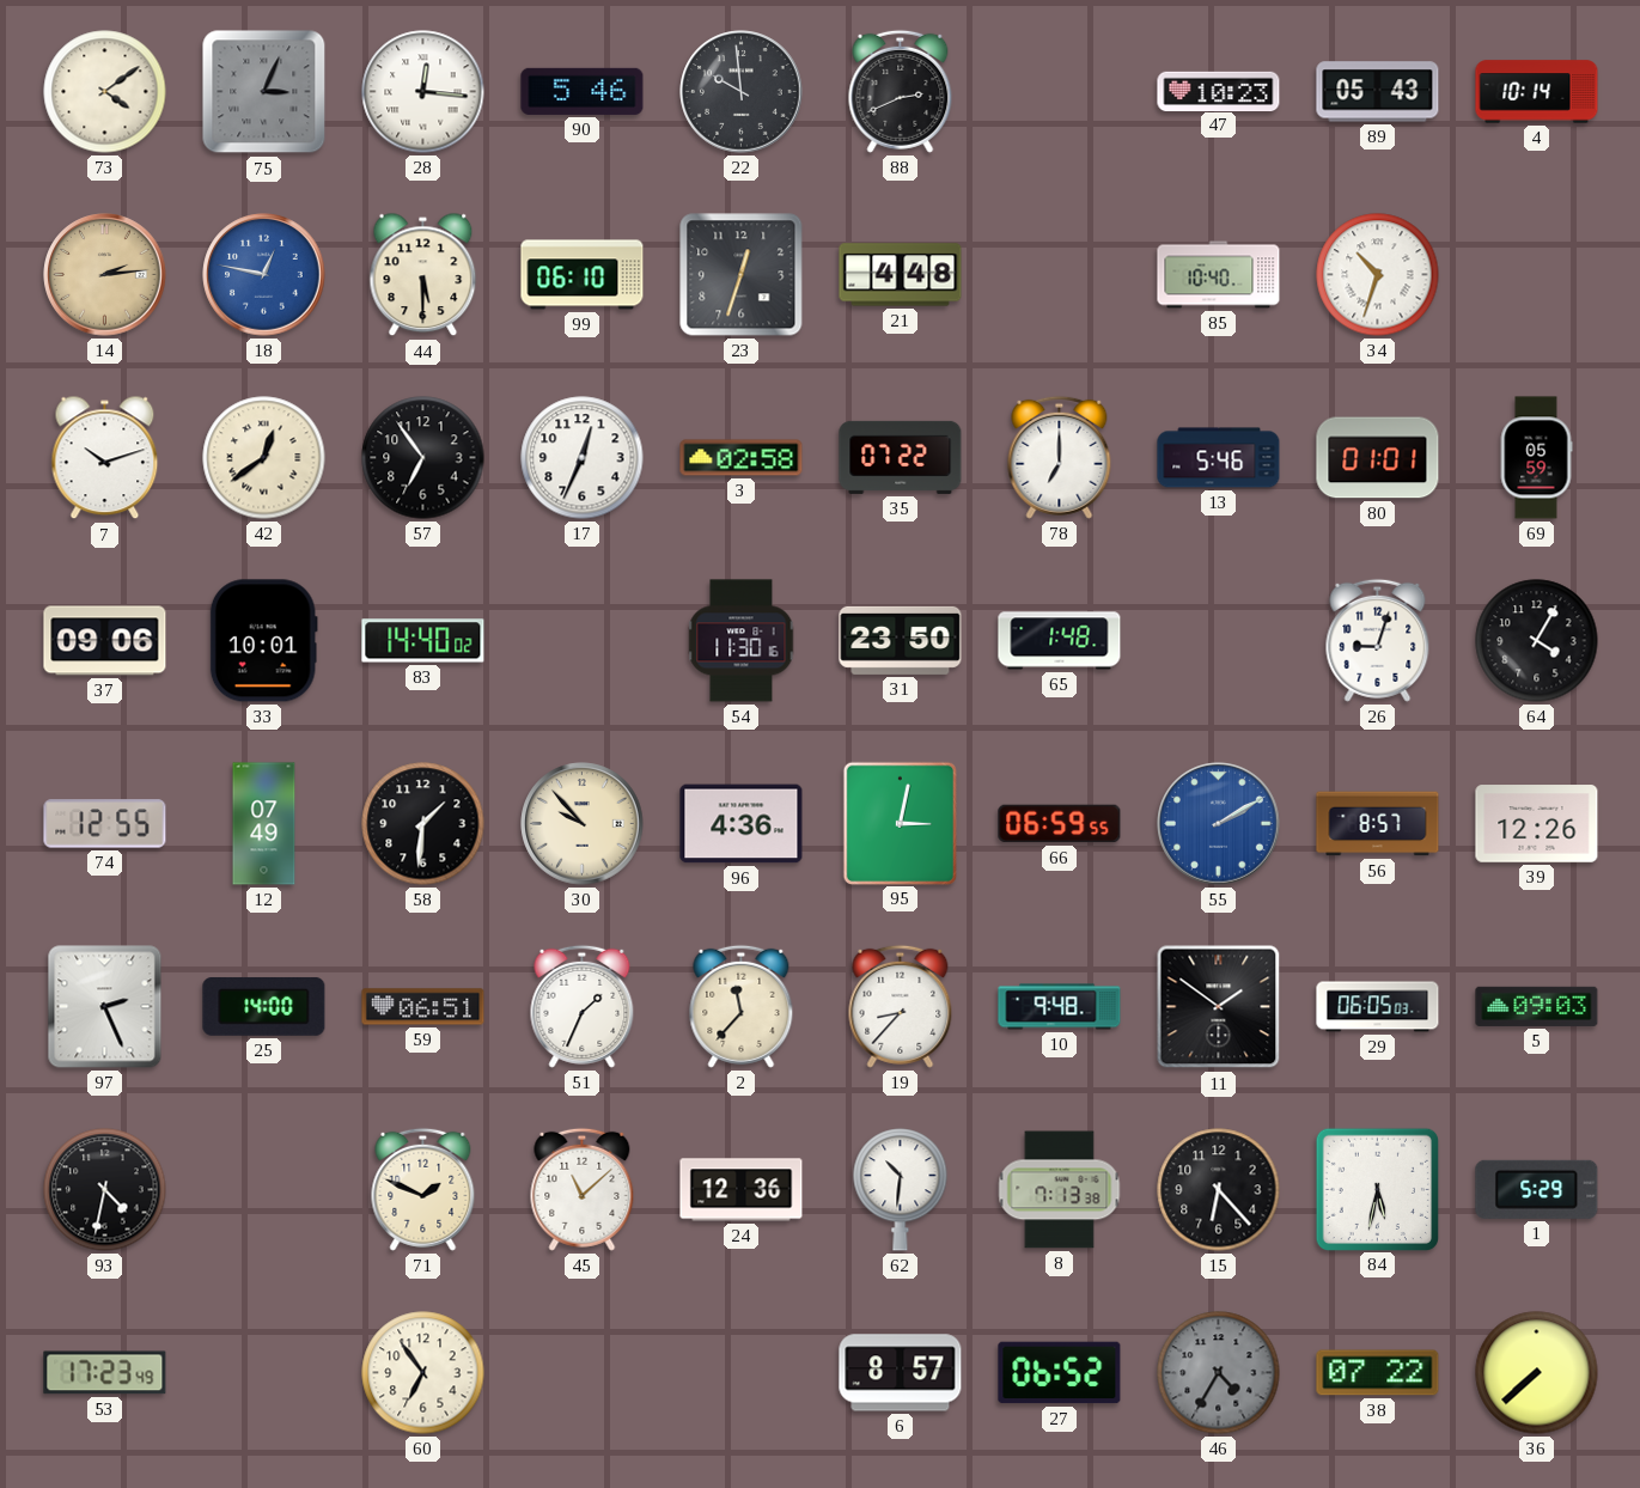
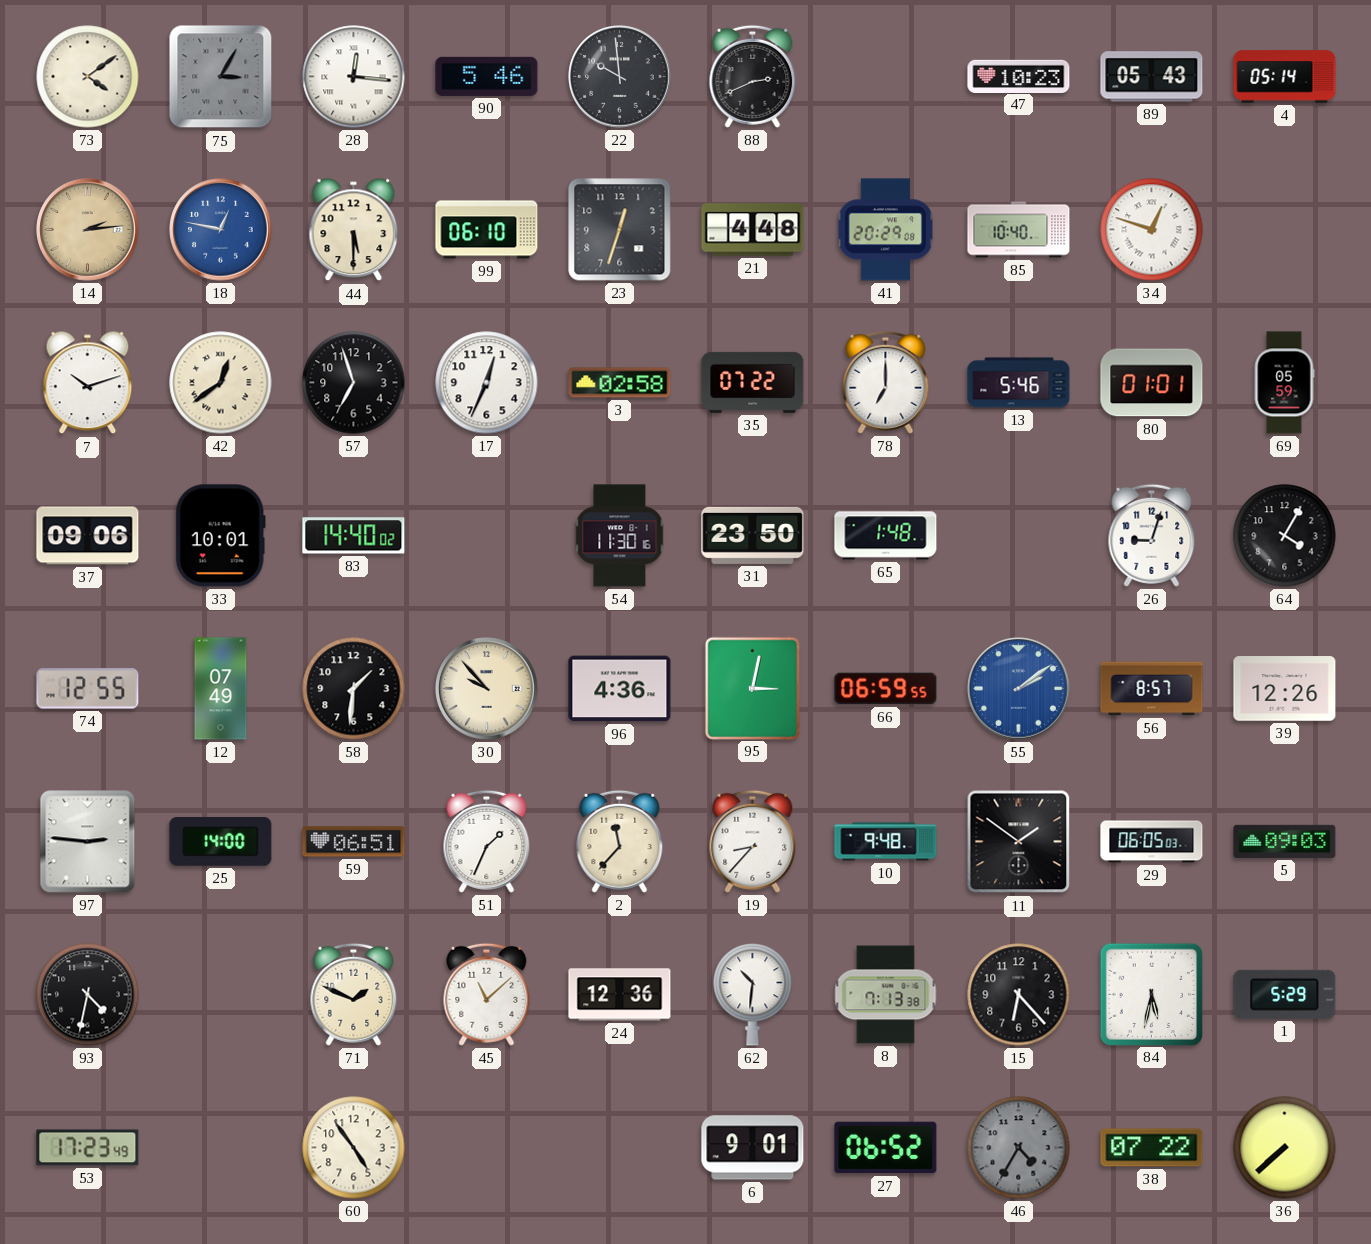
75: 3:04 -> 3:05
4: 10:14 -> 05:14
41: none -> 20:29
34: 10:33 -> 12:48
57: 6:54 -> 6:57
55: 2:10 -> 2:09
97: 2:26 -> 2:46
60: 6:54 -> 4:54
6: 8:57 -> 9:01
